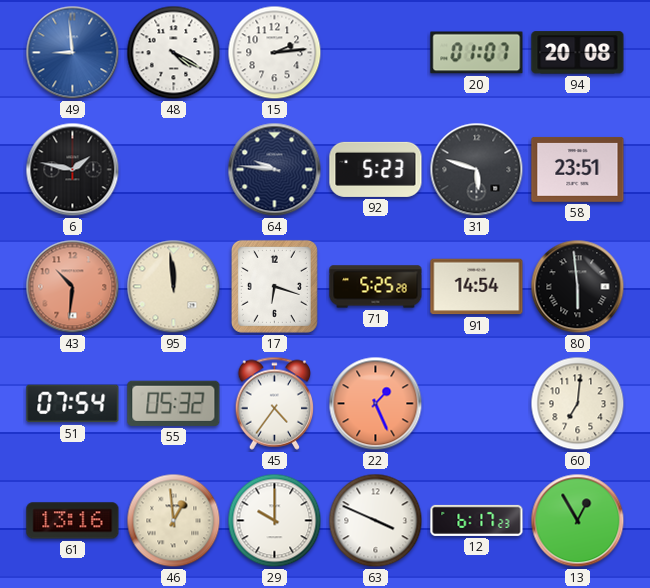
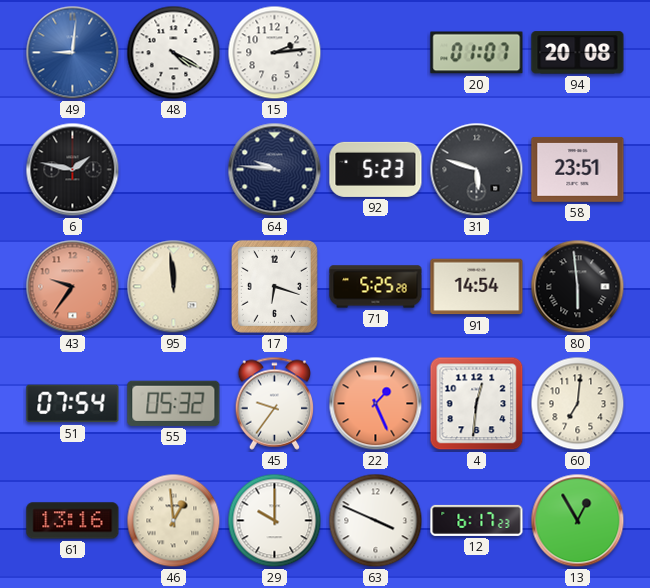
49: 8:59 -> 9:01
43: 10:31 -> 9:36
45: 4:36 -> 9:36
4: none -> 12:31
